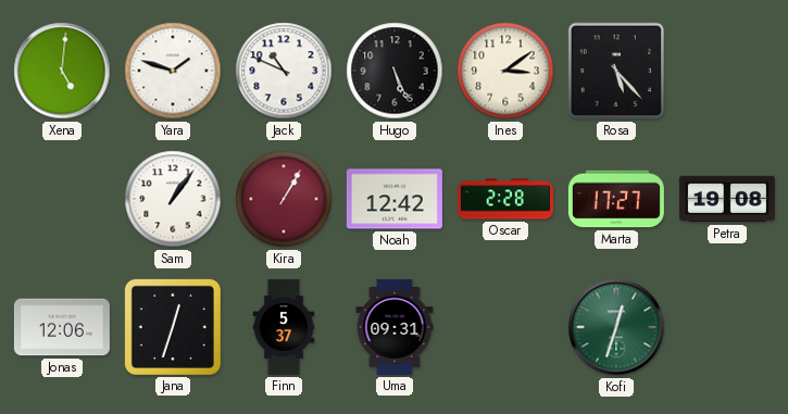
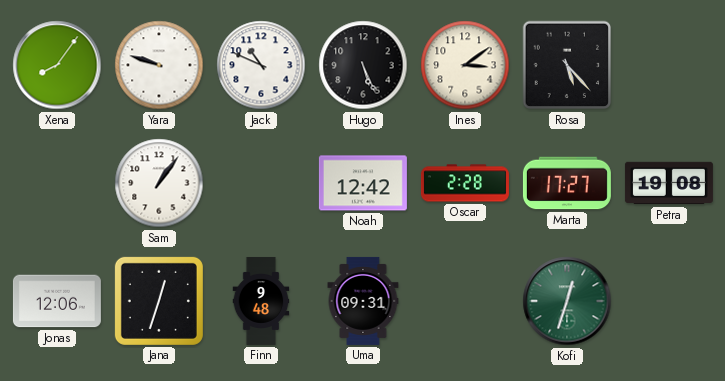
Xena: 5:01 -> 8:06
Yara: 1:48 -> 9:48
Kira: 1:05 -> none
Finn: 5:37 -> 9:48
